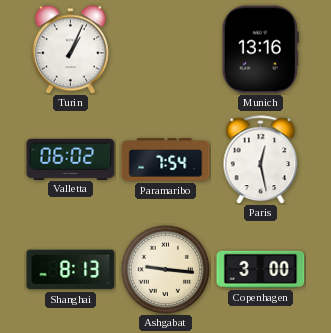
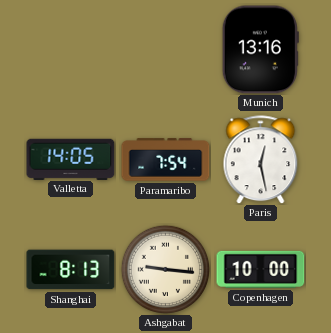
Turin: 1:04 -> none
Valletta: 06:02 -> 14:05
Copenhagen: 3:00 -> 10:00
